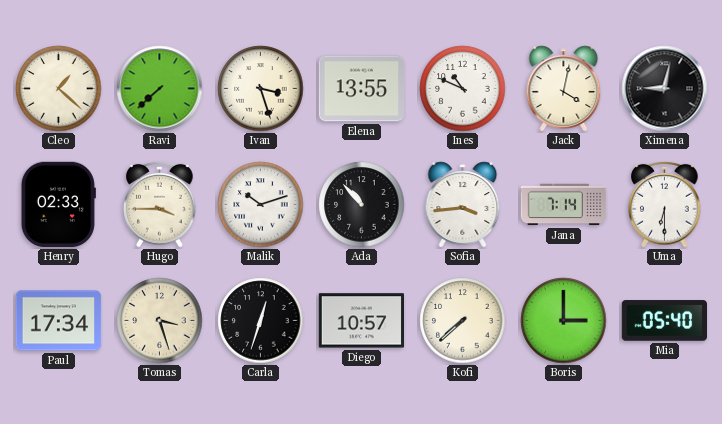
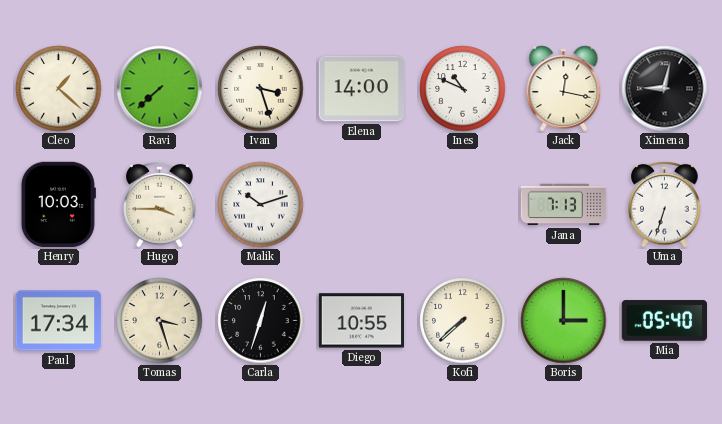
Elena: 13:55 -> 14:00
Jack: 4:02 -> 12:17
Henry: 02:33 -> 10:03
Ada: 10:53 -> none
Sofia: 3:44 -> none
Jana: 7:14 -> 7:13
Uma: 6:30 -> 6:33
Diego: 10:57 -> 10:55
